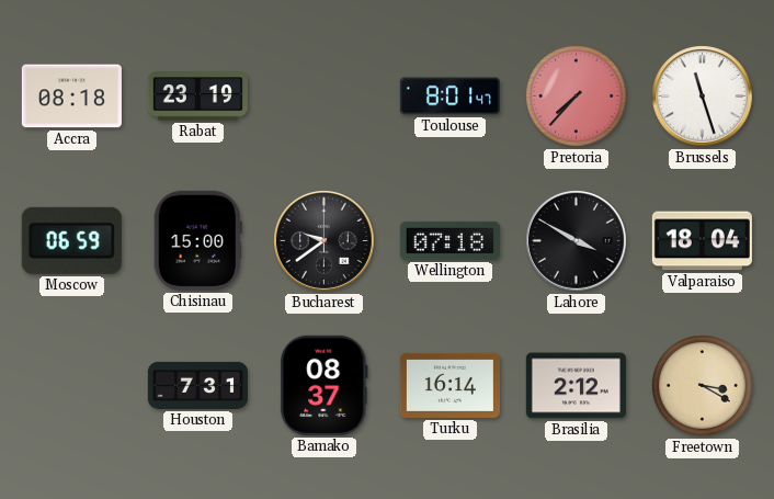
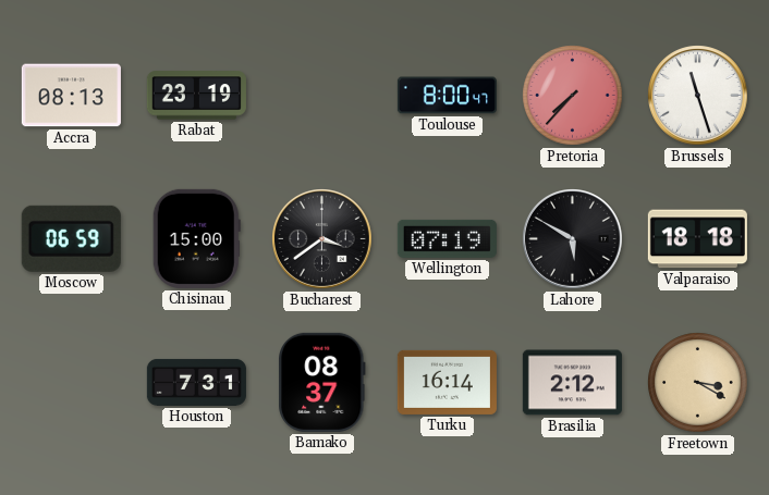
Accra: 08:18 -> 08:13
Toulouse: 8:01 -> 8:00
Bucharest: 9:39 -> 3:39
Wellington: 07:18 -> 07:19
Lahore: 3:50 -> 5:50
Valparaiso: 18:04 -> 18:18
